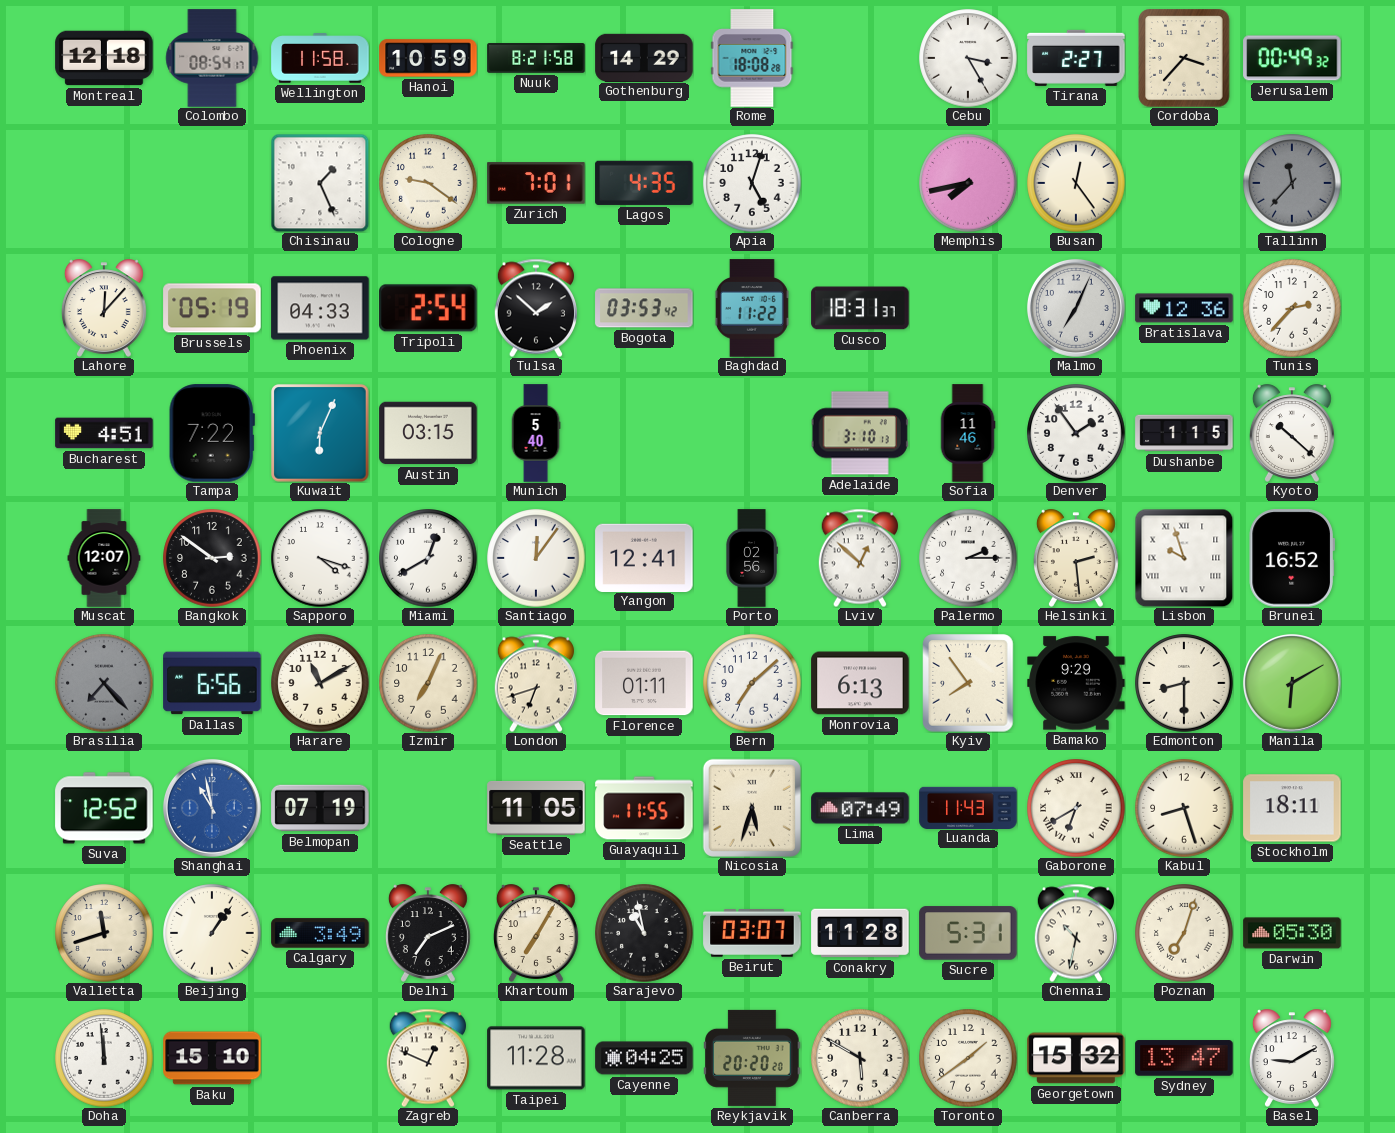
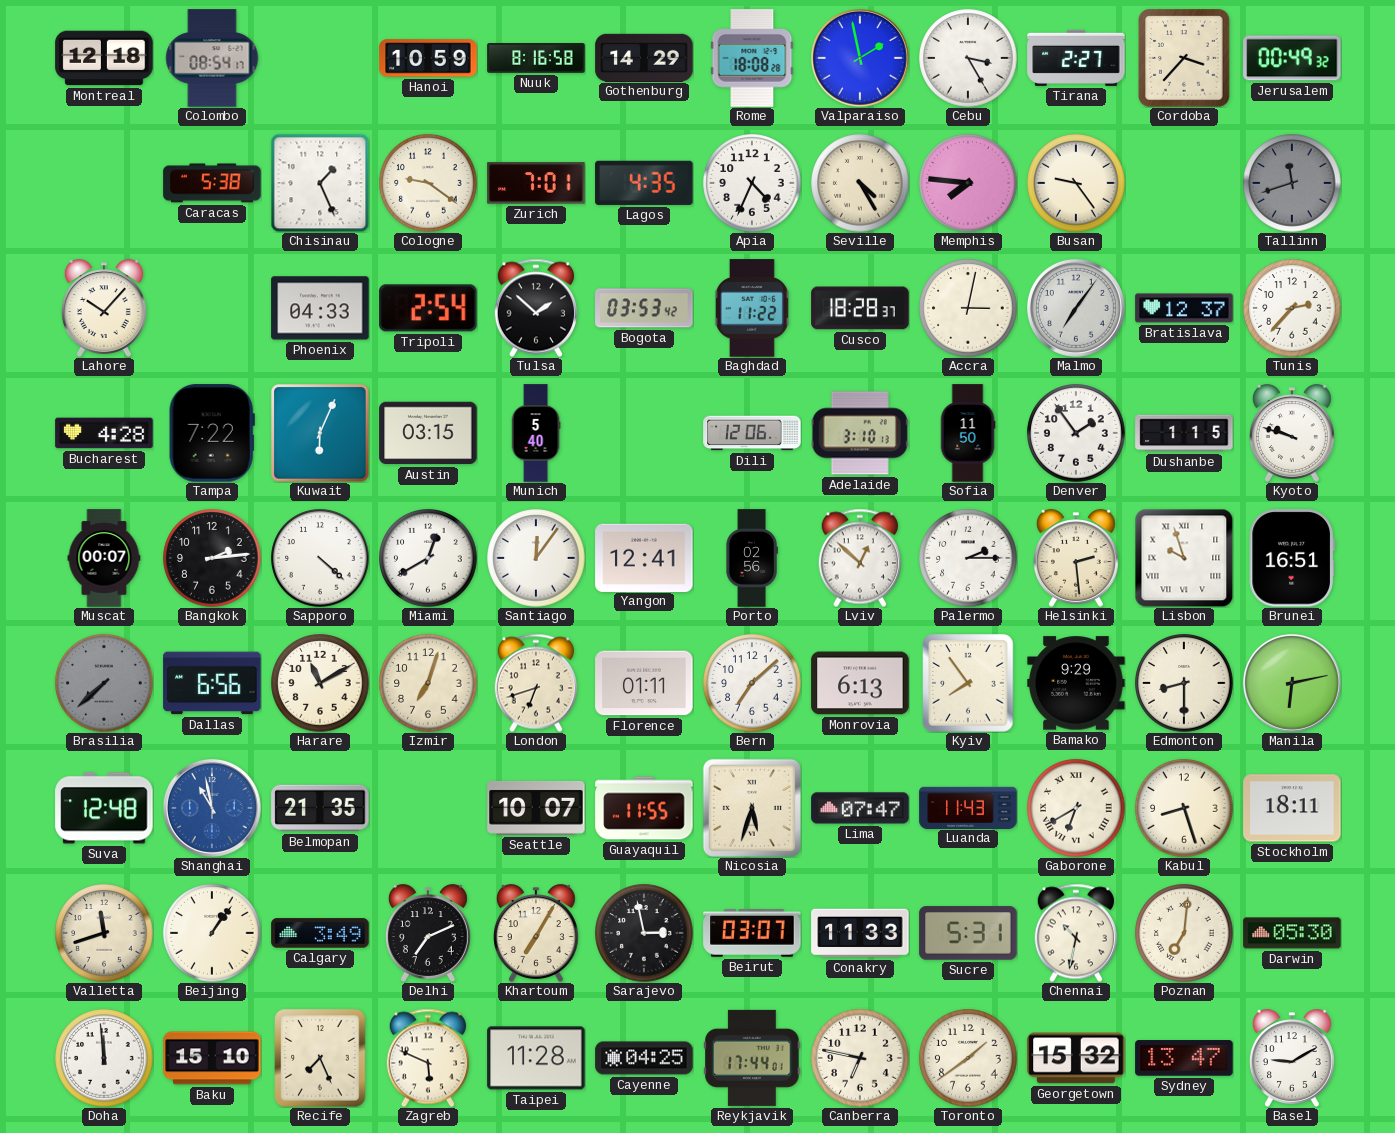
Wellington: 11:58 -> none
Nuuk: 8:21 -> 8:16
Valparaiso: none -> 1:58
Caracas: none -> 5:38
Apia: 5:03 -> 4:34
Seville: none -> 4:25
Memphis: 7:43 -> 7:46
Busan: 12:24 -> 9:24
Tallinn: 11:37 -> 11:42
Lahore: 12:07 -> 10:07
Brussels: 05:19 -> none
Cusco: 18:31 -> 18:28
Accra: none -> 3:02
Malmo: 7:04 -> 7:06
Bratislava: 12:36 -> 12:37
Bucharest: 4:51 -> 4:28
Dili: none -> 12:06
Sofia: 11:46 -> 11:50
Kyoto: 10:22 -> 9:48
Muscat: 12:07 -> 00:07
Bangkok: 2:51 -> 2:14
Sapporo: 4:18 -> 4:22
Brunei: 16:52 -> 16:51
Brasilia: 7:23 -> 7:38
Izmir: 7:04 -> 7:03
Manila: 6:10 -> 6:13
Suva: 12:52 -> 12:48
Belmopan: 07:19 -> 21:35
Seattle: 11:05 -> 10:07
Lima: 07:49 -> 07:47
Sarajevo: 10:58 -> 2:58
Conakry: 11:28 -> 11:33
Poznan: 7:03 -> 7:01
Recife: none -> 7:26
Zagreb: 12:49 -> 5:49
Reykjavik: 20:20 -> 17:44
Canberra: 5:50 -> 6:47
